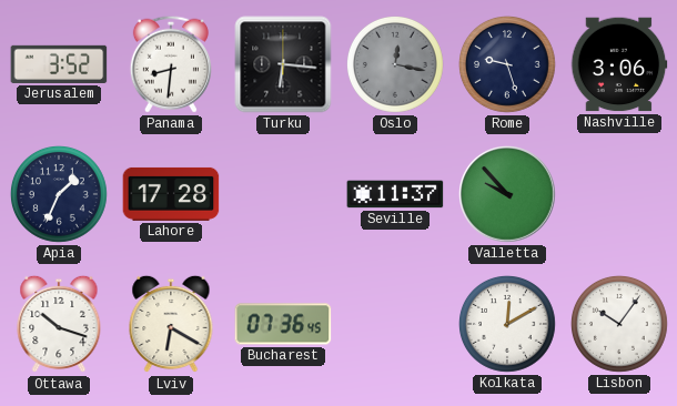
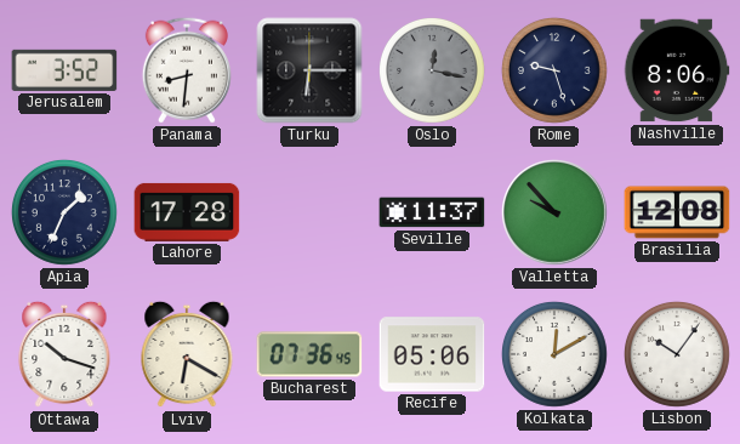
Turku: 6:16 -> 6:15
Nashville: 3:06 -> 8:06
Brasilia: none -> 12:08
Recife: none -> 05:06
